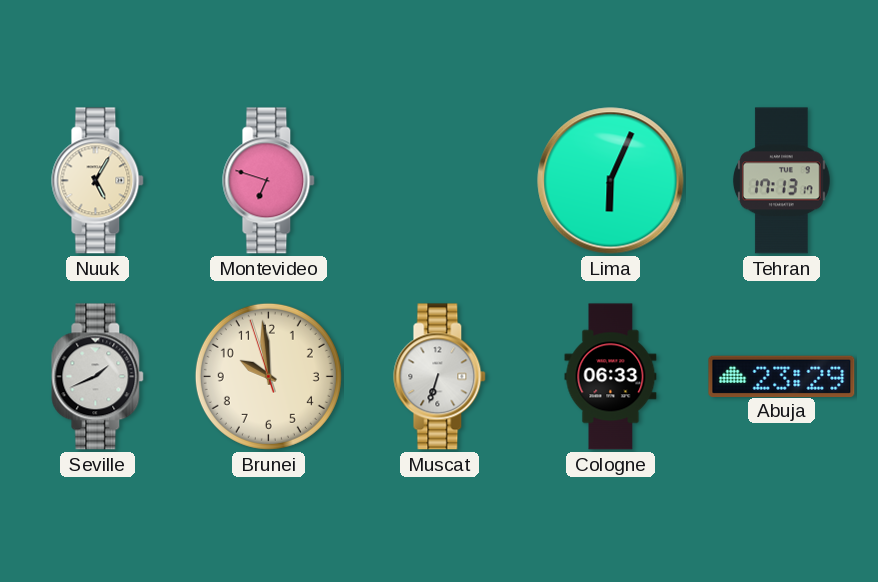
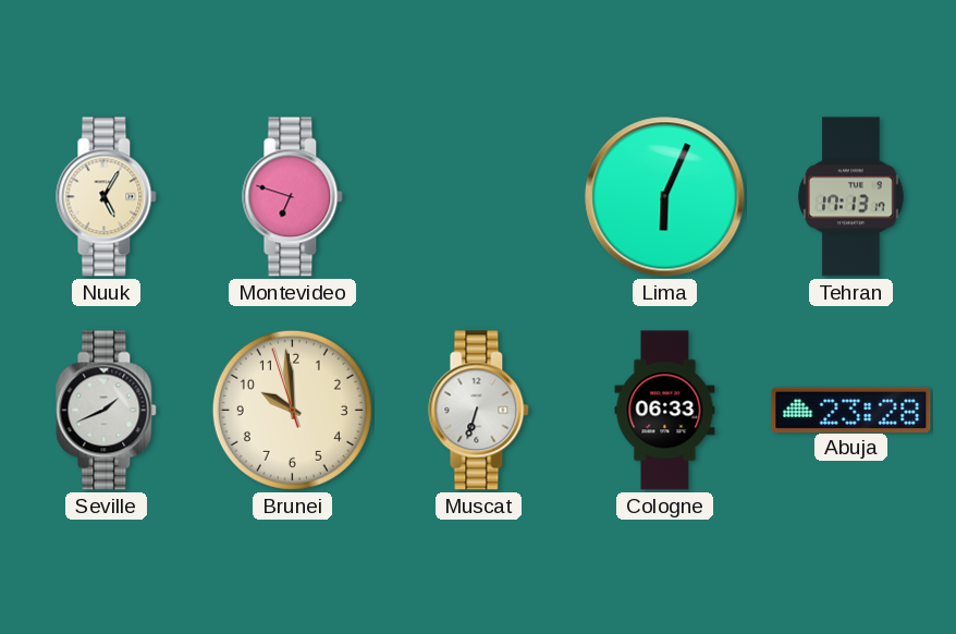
Abuja: 23:29 -> 23:28
